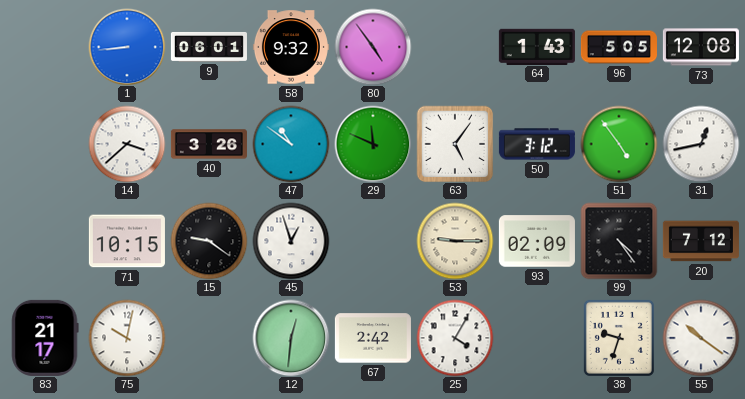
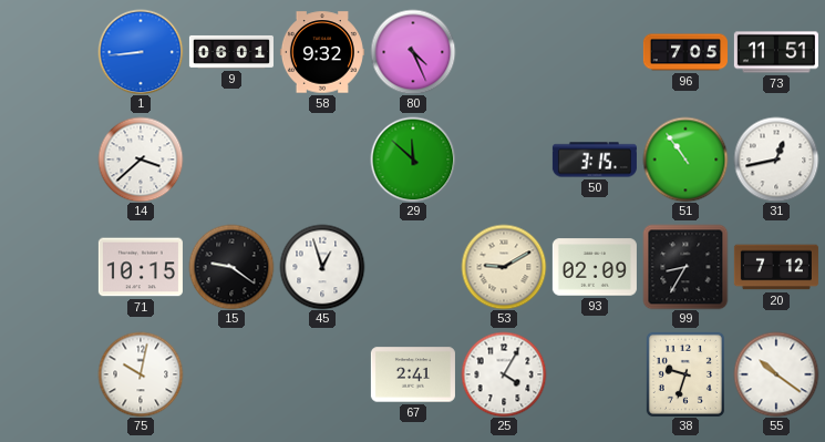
80: 4:54 -> 4:26
64: 1:43 -> none
96: 5:05 -> 7:05
73: 12:08 -> 11:51
40: 3:26 -> none
47: 10:51 -> none
29: 11:49 -> 11:52
63: 5:06 -> none
50: 3:12 -> 3:15
51: 4:54 -> 10:54
53: 9:15 -> 9:10
99: 4:24 -> 8:35
83: 21:17 -> none
12: 12:31 -> none
67: 2:42 -> 2:41
